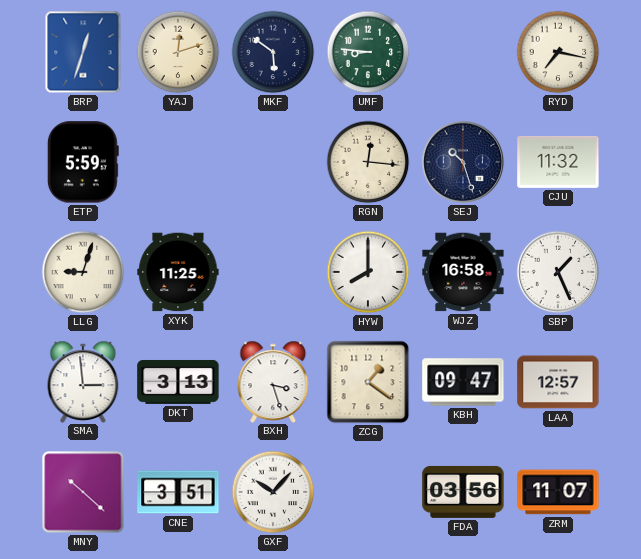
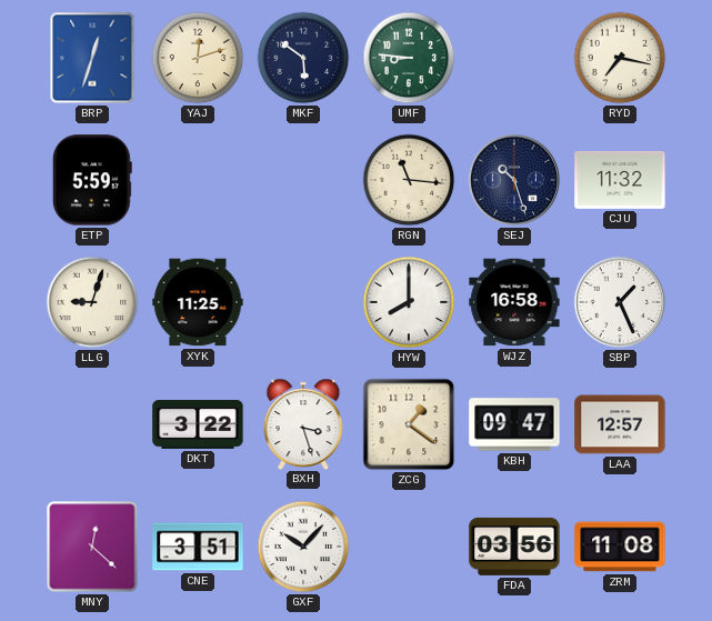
RGN: 12:16 -> 11:16
SMA: 2:59 -> none
DKT: 3:13 -> 3:22
MNY: 10:22 -> 12:22
ZRM: 11:07 -> 11:08
